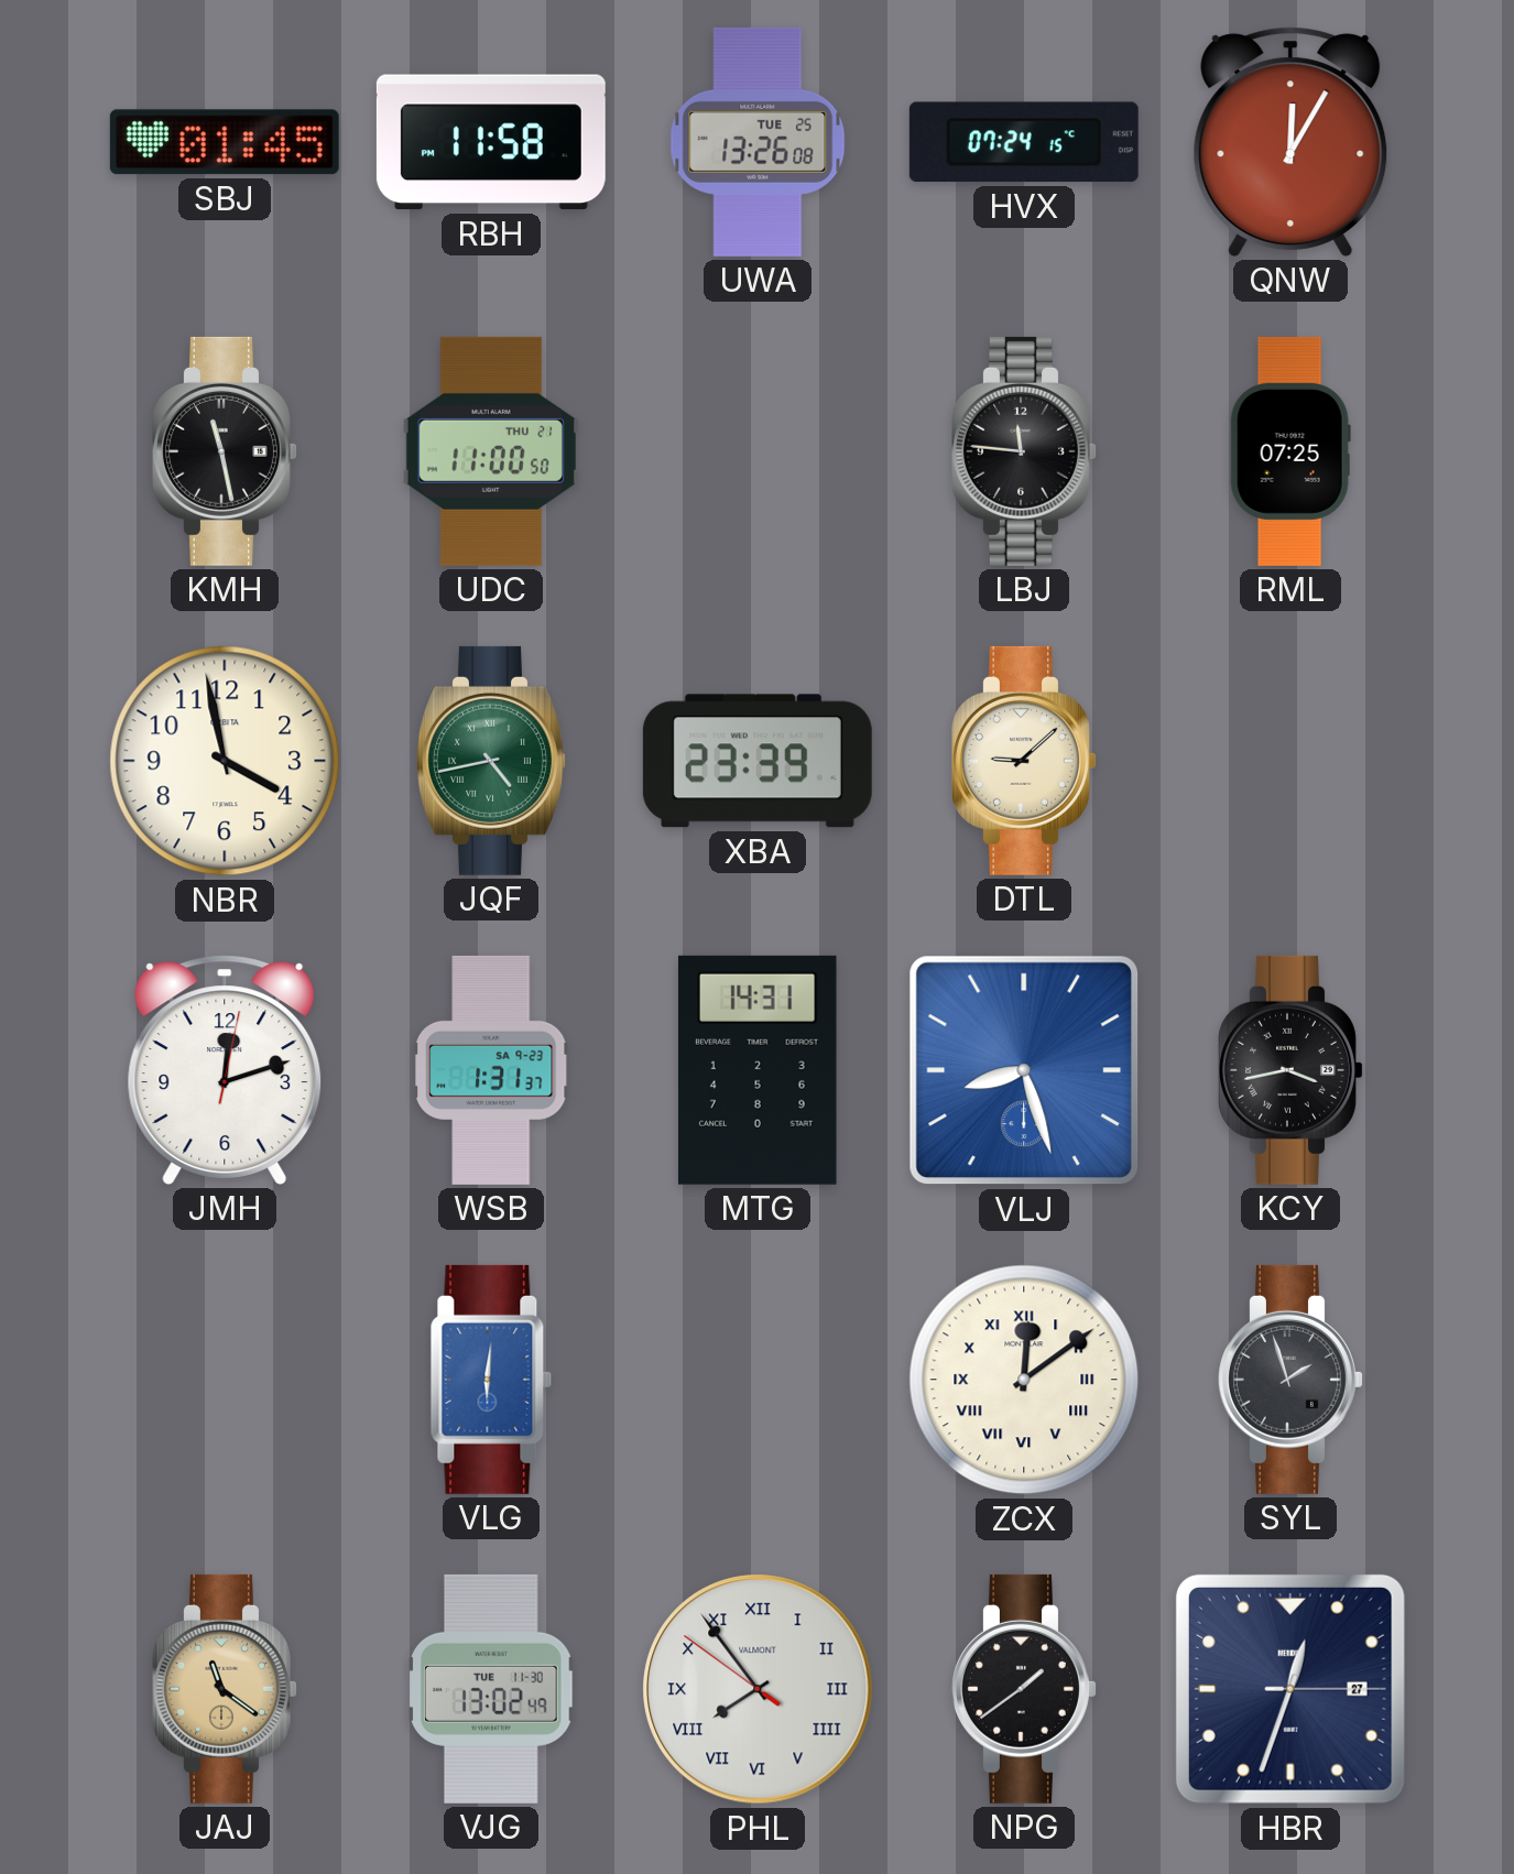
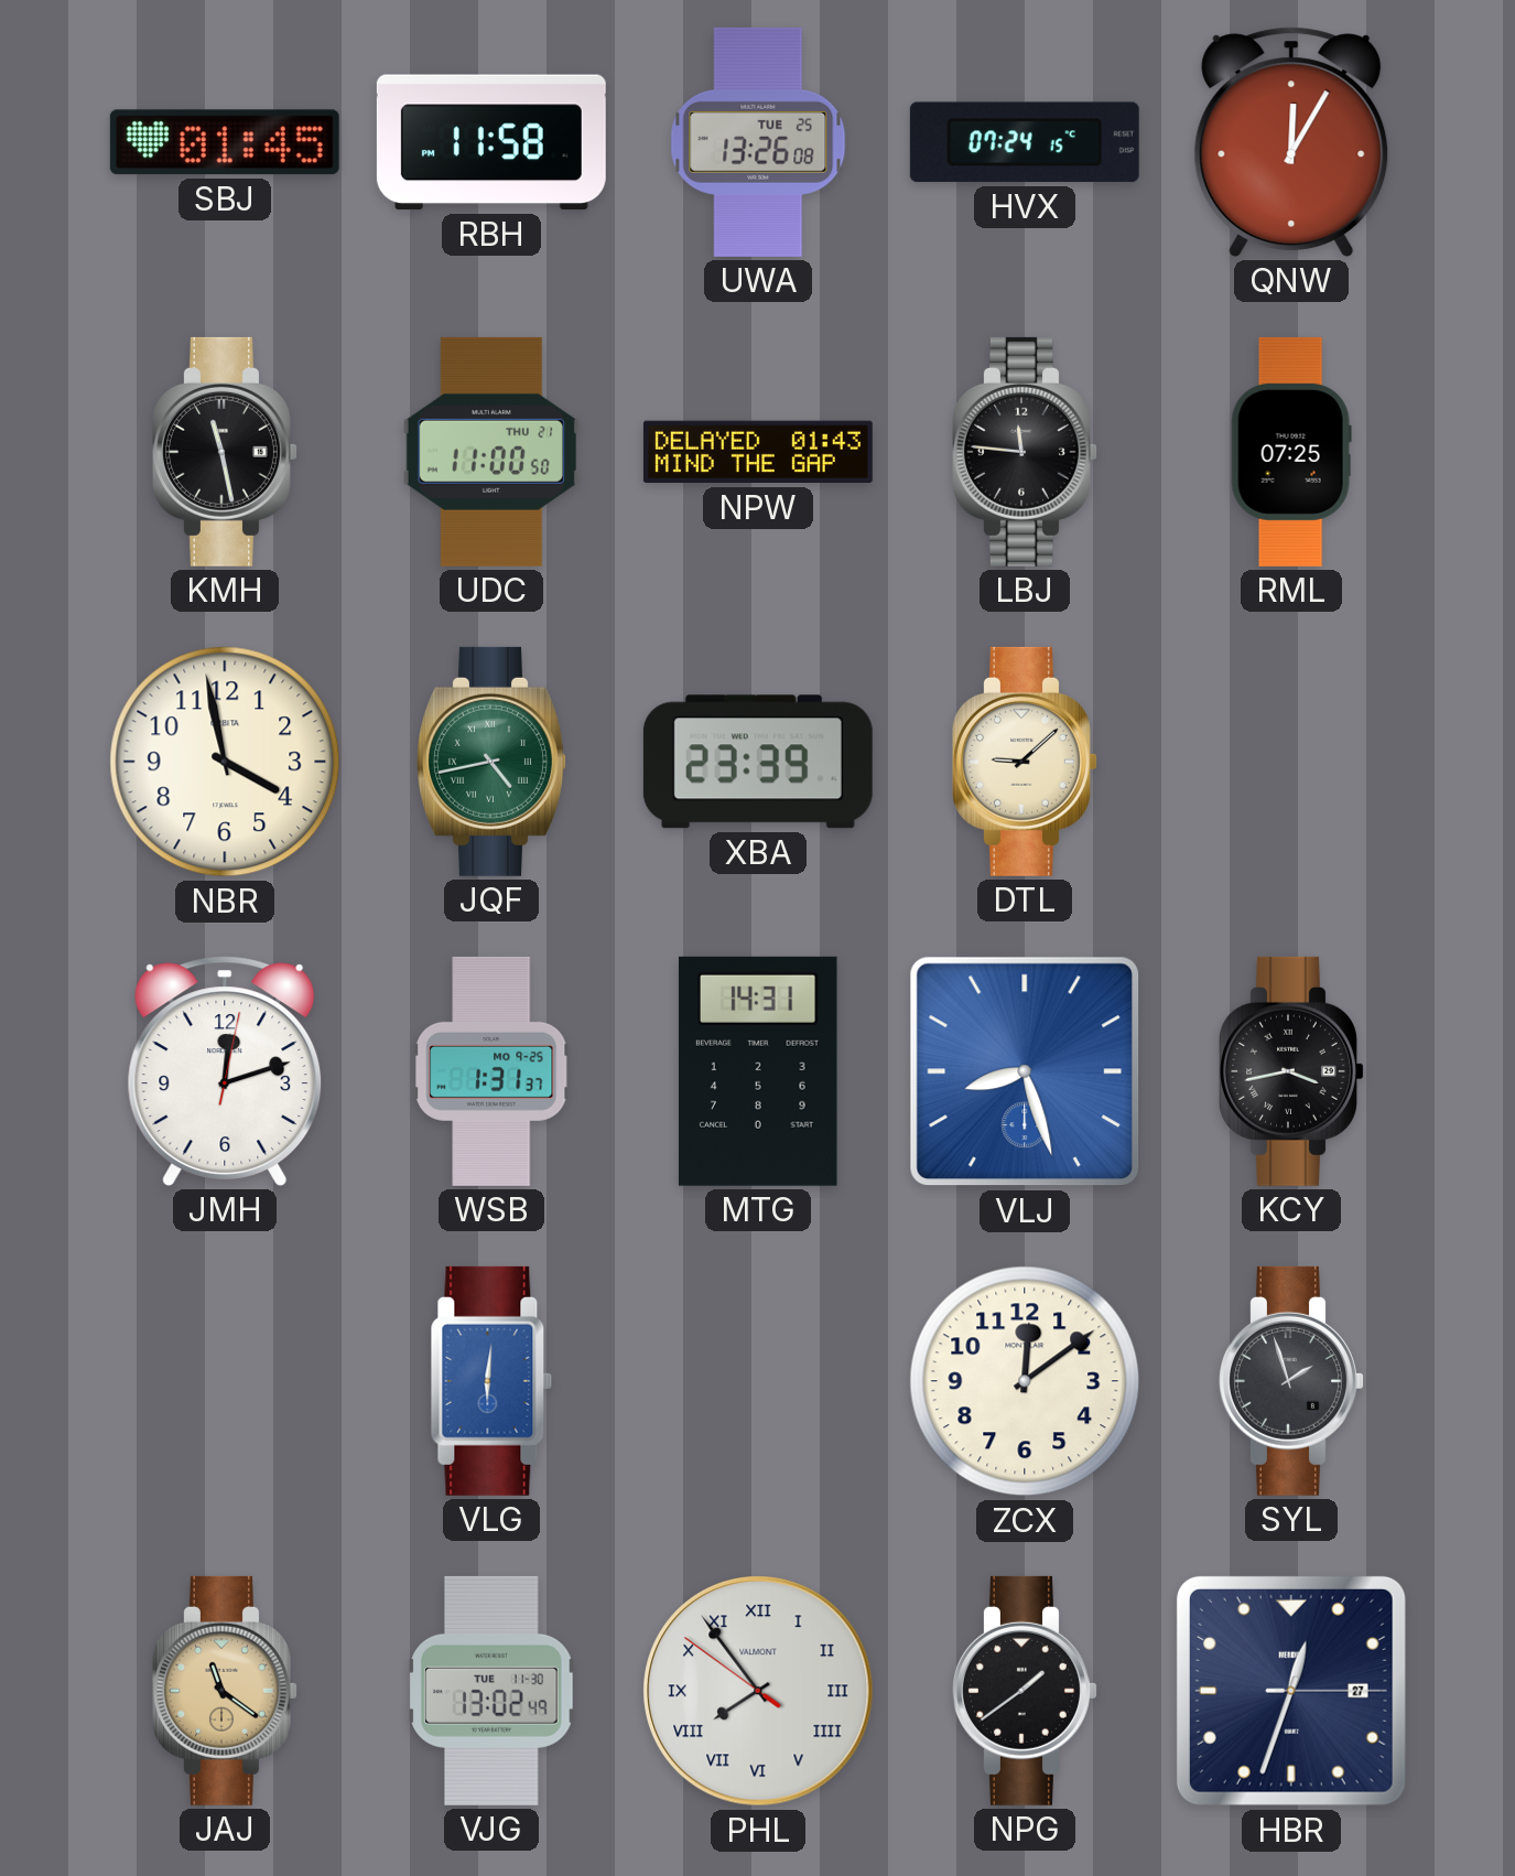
NPW: none -> 01:43
WSB date: SA 9-23 -> MO 9-25
ZCX numerals: Roman -> Arabic
